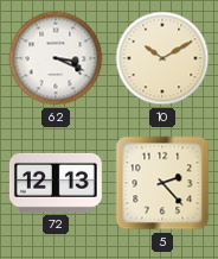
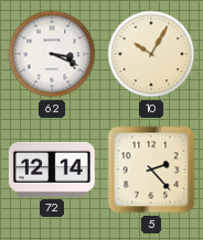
10: 10:10 -> 10:05
72: 12:13 -> 12:14
